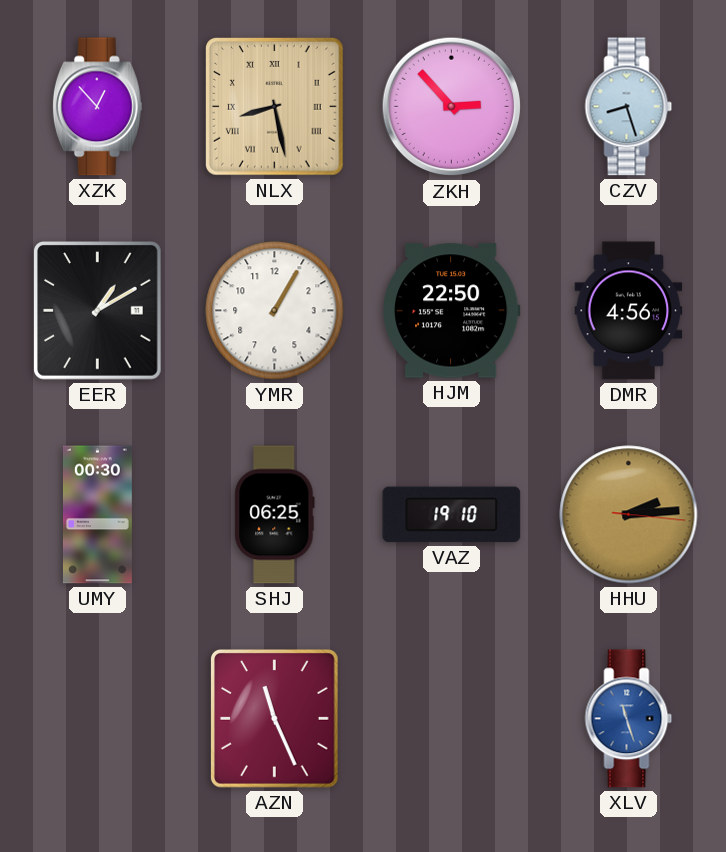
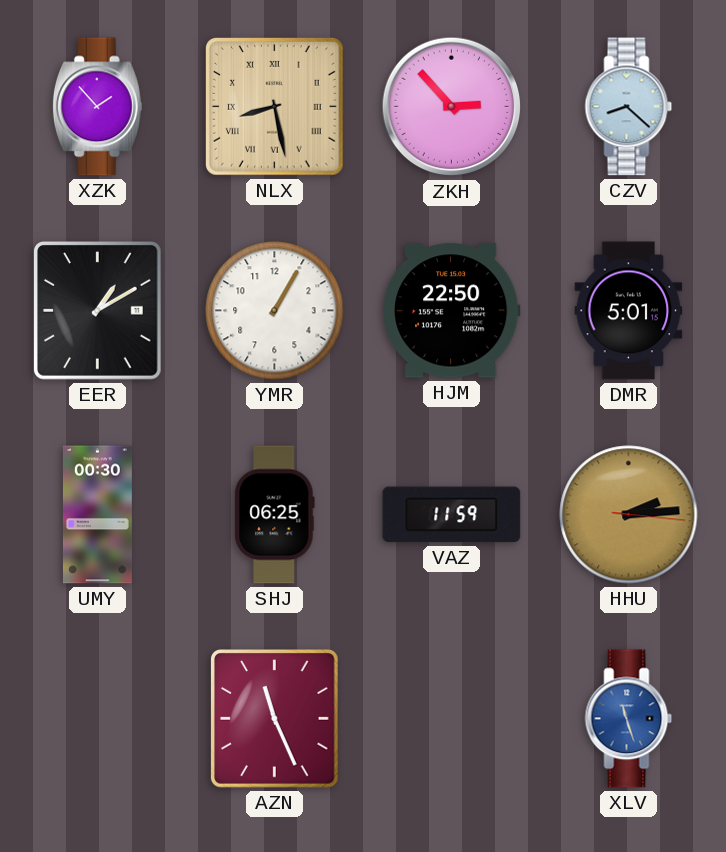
XZK: 12:53 -> 1:53
CZV: 8:27 -> 8:22
DMR: 4:56 -> 5:01
VAZ: 19:10 -> 11:59
